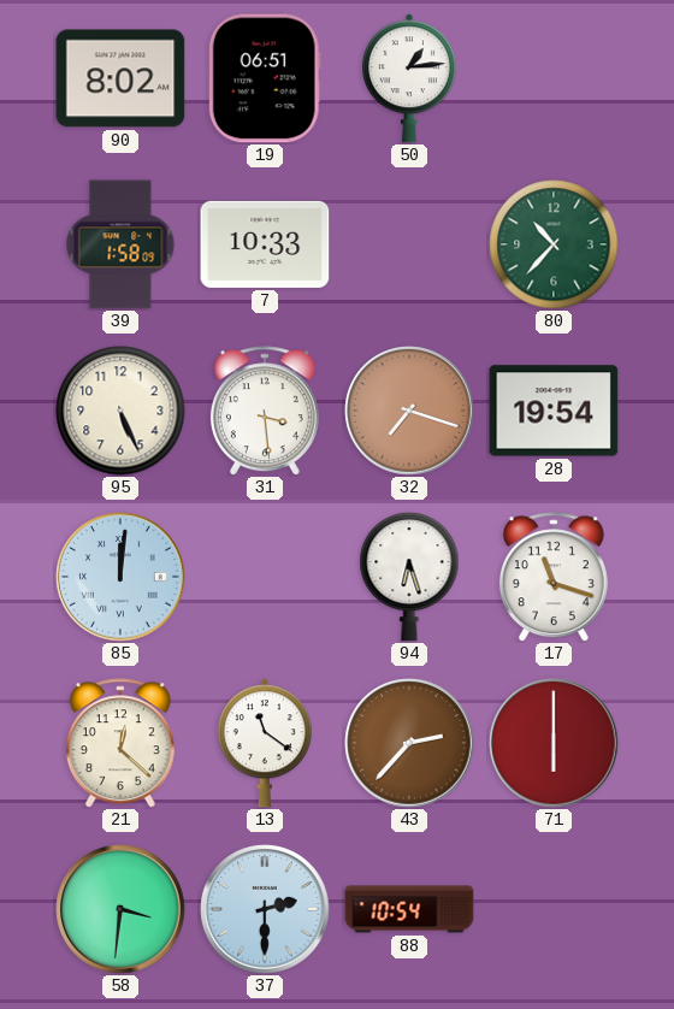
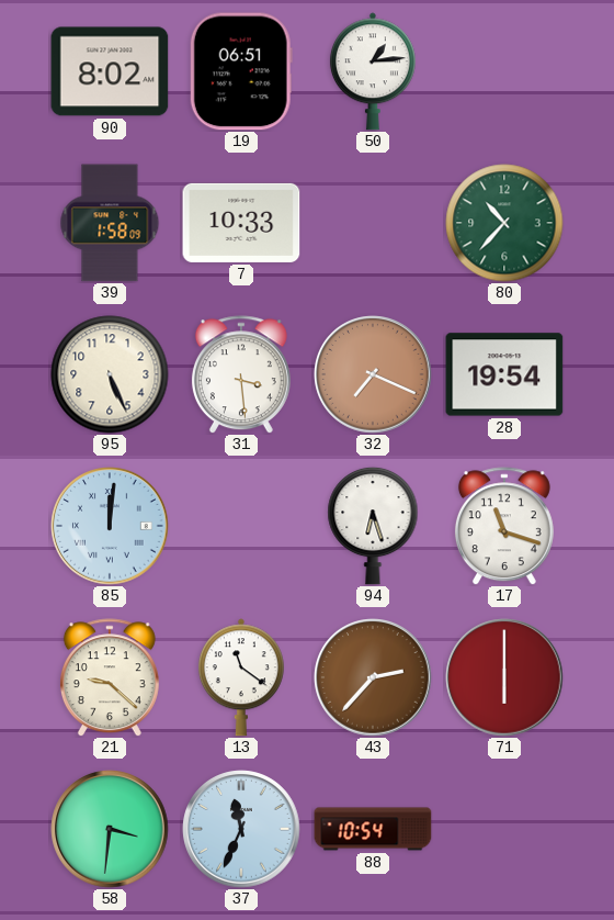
32: 7:18 -> 7:19
21: 12:22 -> 9:22
37: 2:30 -> 11:34
